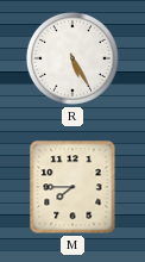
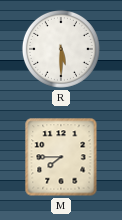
R: 5:25 -> 5:30
